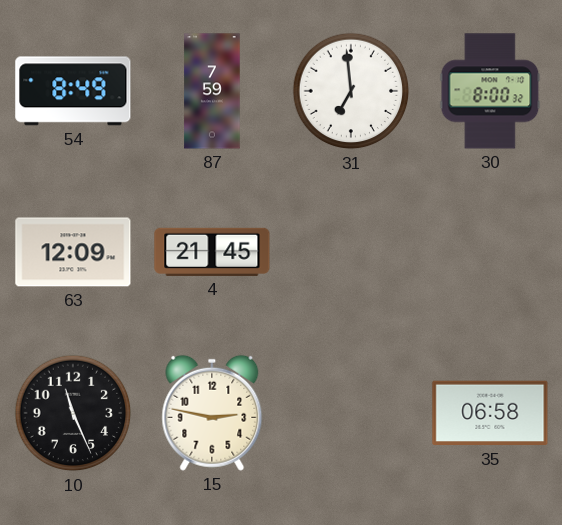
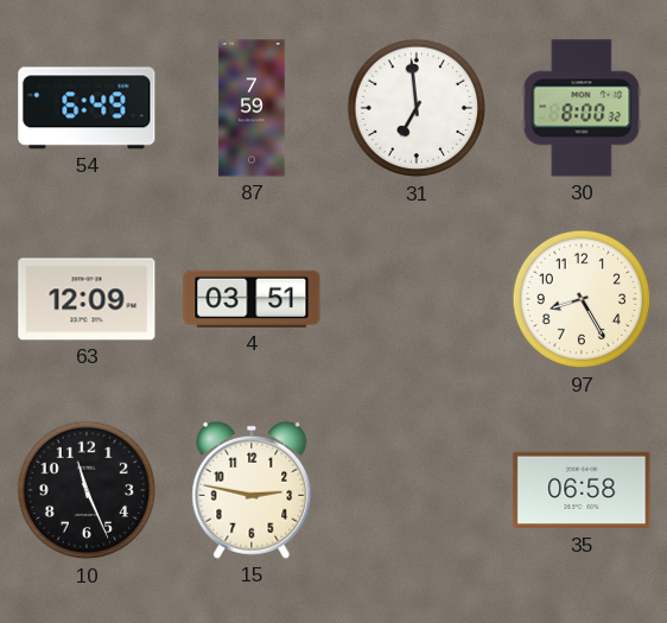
54: 8:49 -> 6:49
4: 21:45 -> 03:51
97: none -> 8:25
